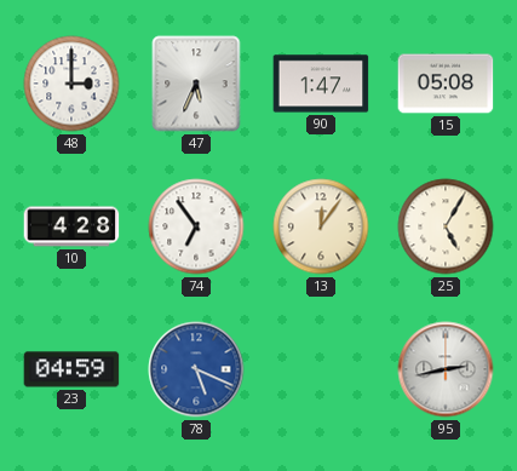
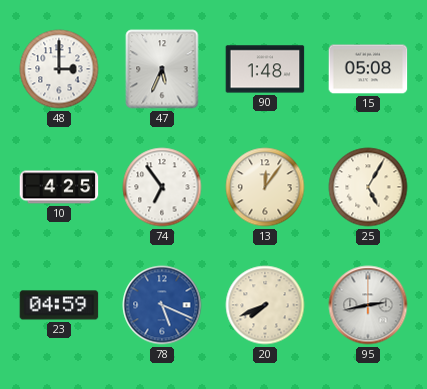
90: 1:47 -> 1:48
10: 4:28 -> 4:25
20: none -> 7:41
